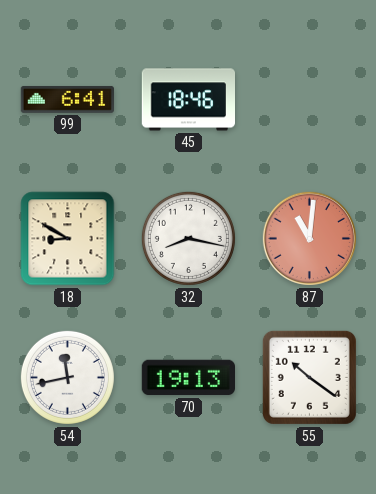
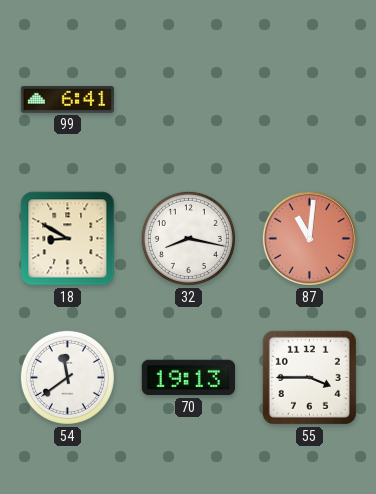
45: 18:46 -> none
54: 11:43 -> 11:39
55: 10:21 -> 3:45
